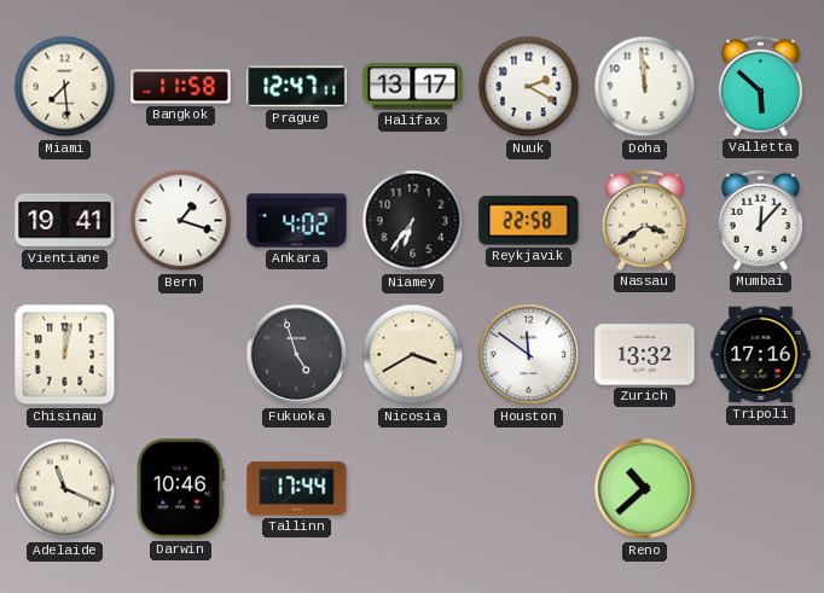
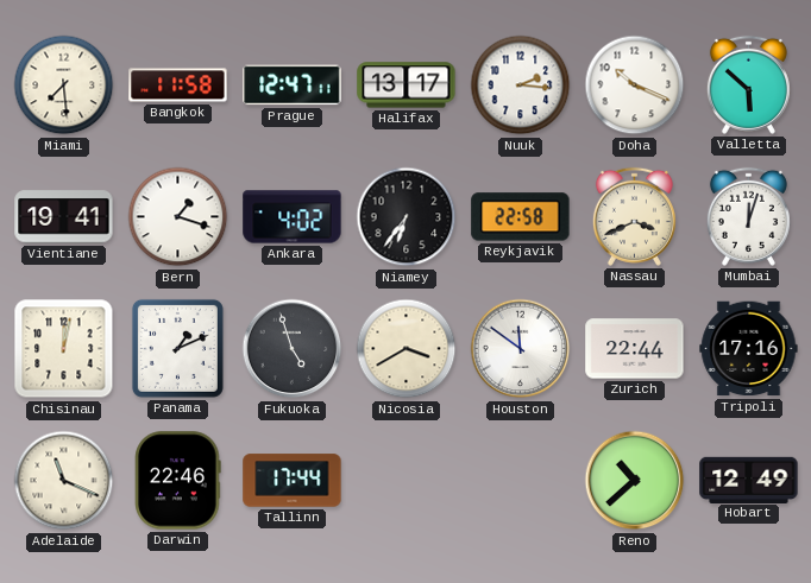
Nuuk: 2:20 -> 2:16
Doha: 11:59 -> 10:19
Nassau: 3:39 -> 3:41
Mumbai: 12:07 -> 12:03
Panama: none -> 1:11
Zurich: 13:32 -> 22:44
Darwin: 10:46 -> 22:46
Hobart: none -> 12:49
